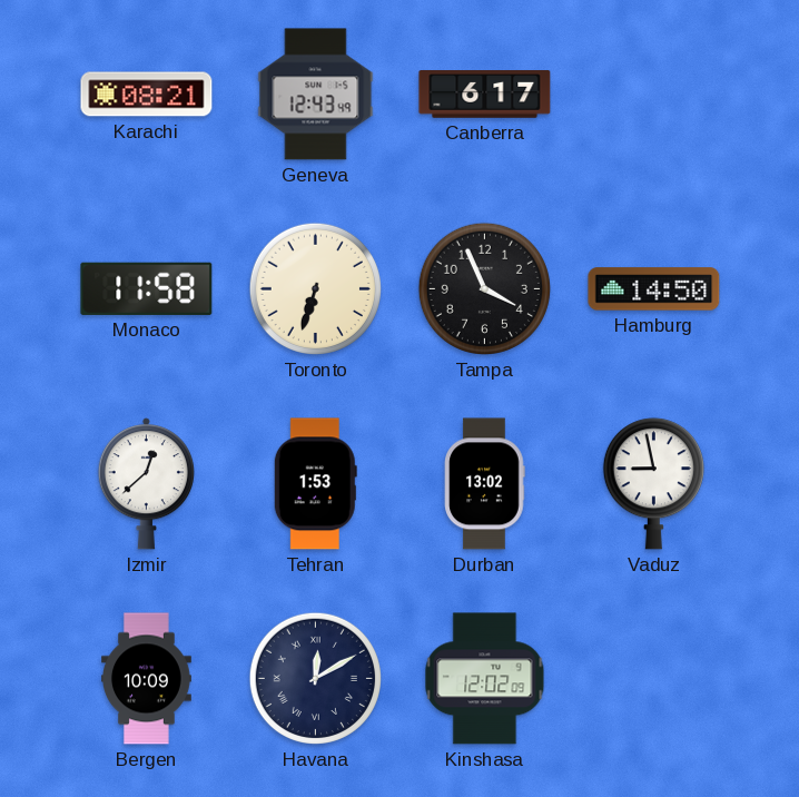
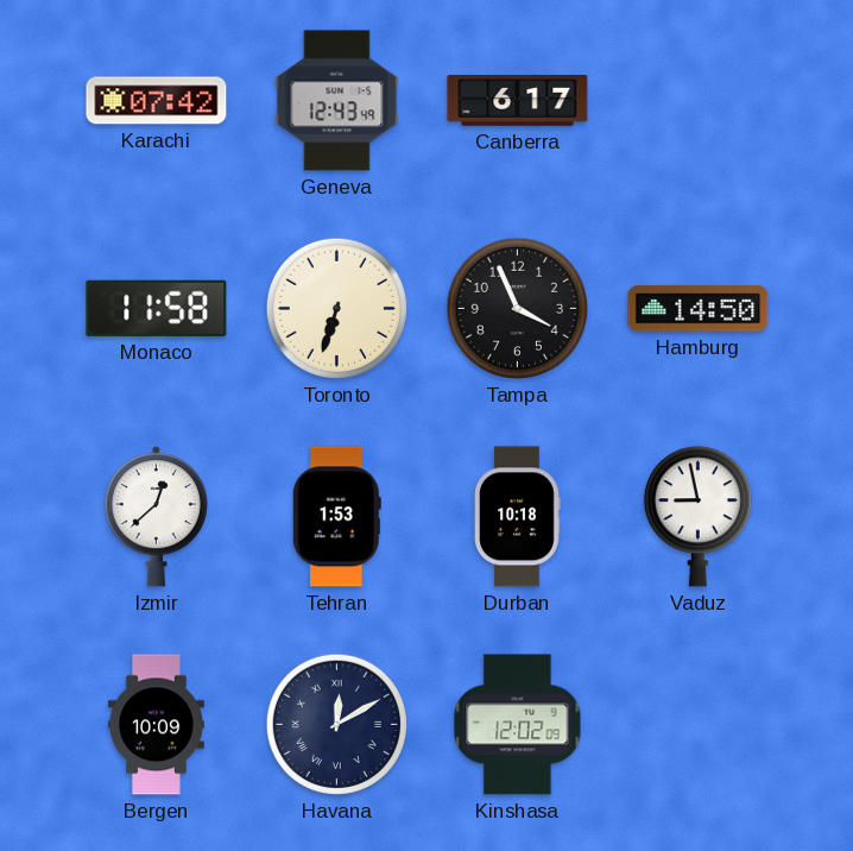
Karachi: 08:21 -> 07:42
Durban: 13:02 -> 10:18
